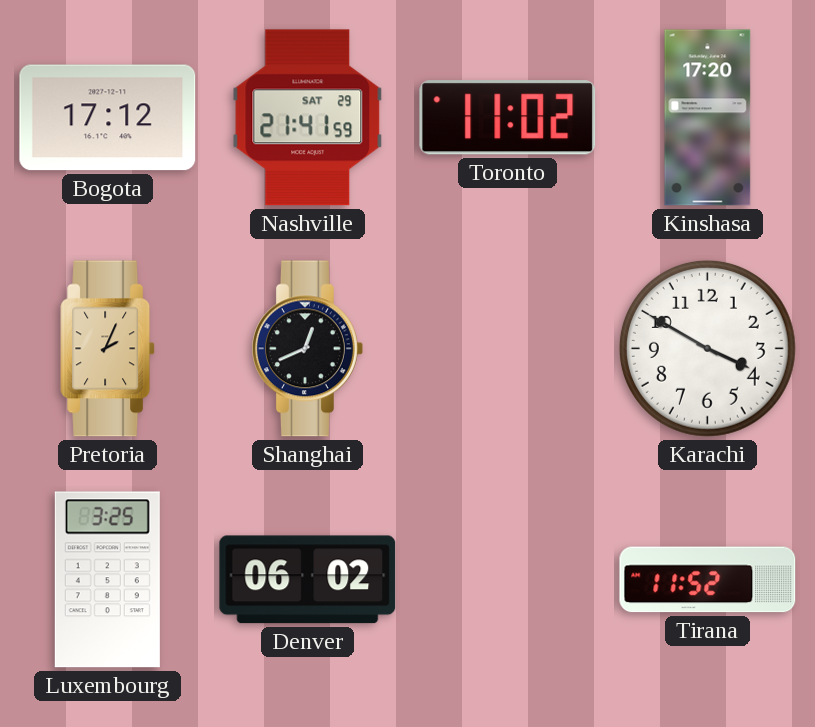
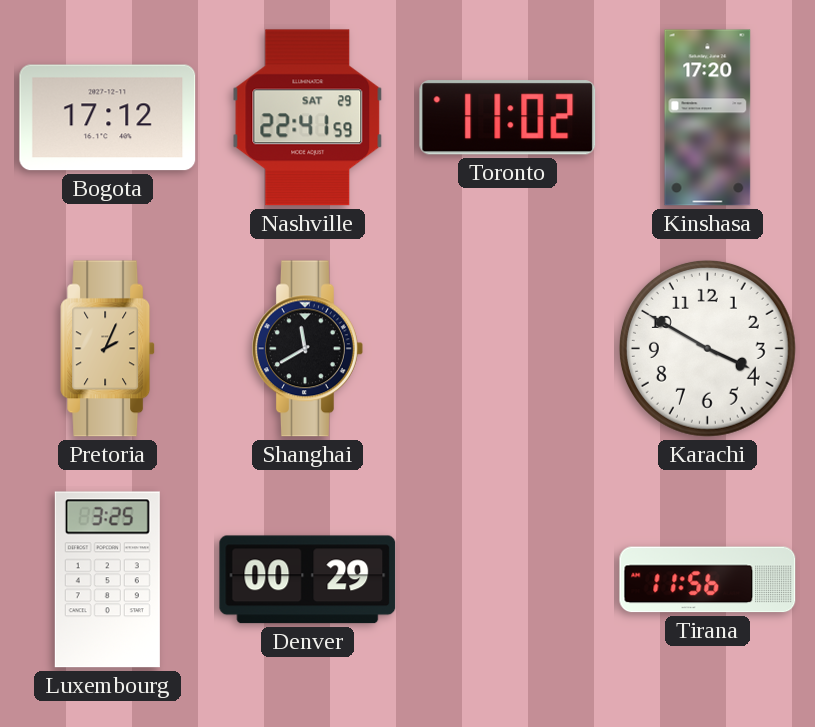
Nashville: 21:41 -> 22:41
Shanghai: 12:41 -> 11:40
Denver: 06:02 -> 00:29
Tirana: 11:52 -> 11:56
